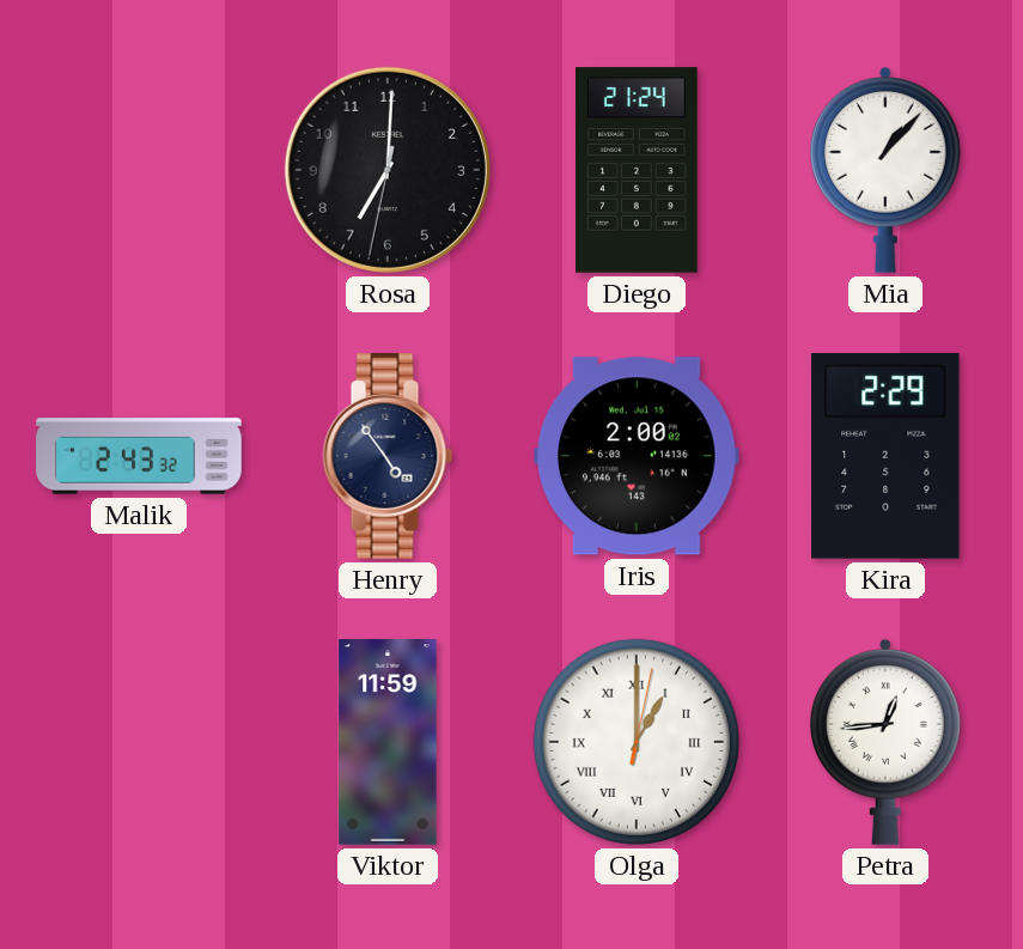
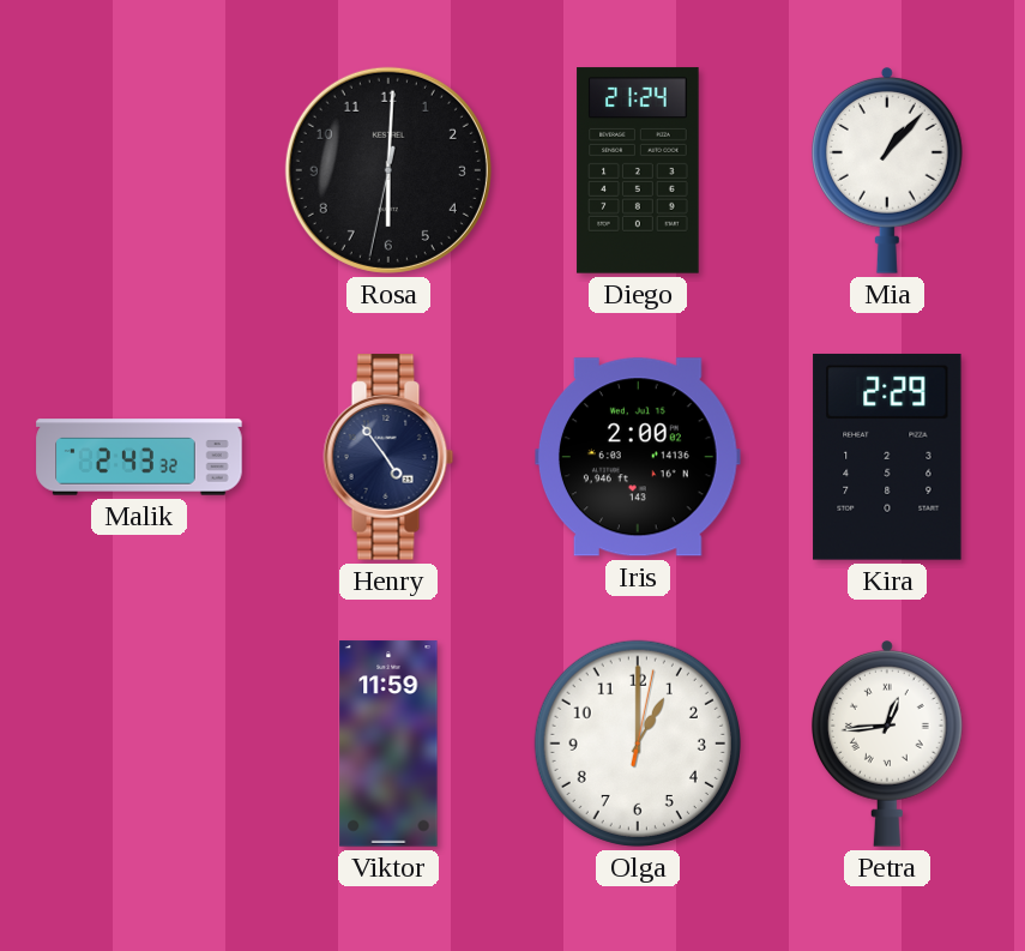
Rosa: 7:00 -> 6:00
Olga numerals: Roman -> Arabic
